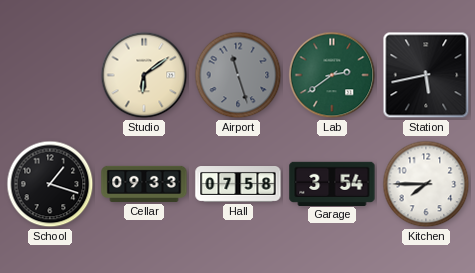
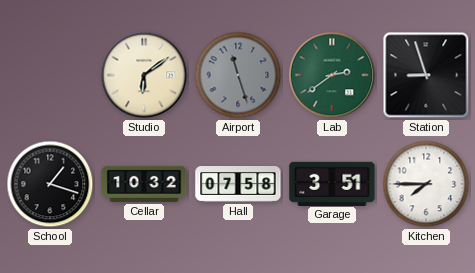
Station: 5:43 -> 8:57
Cellar: 09:33 -> 10:32
Garage: 3:54 -> 3:51
